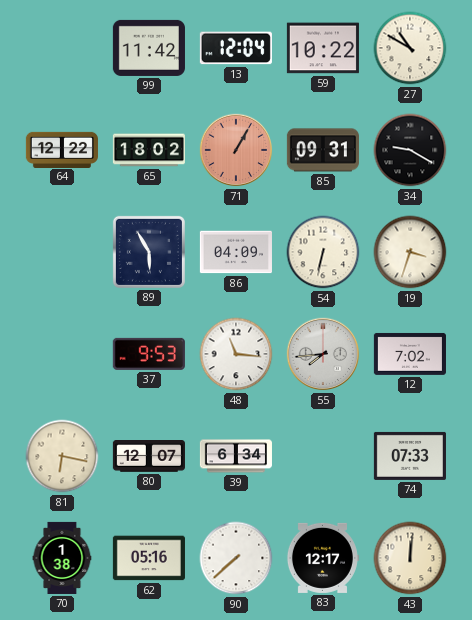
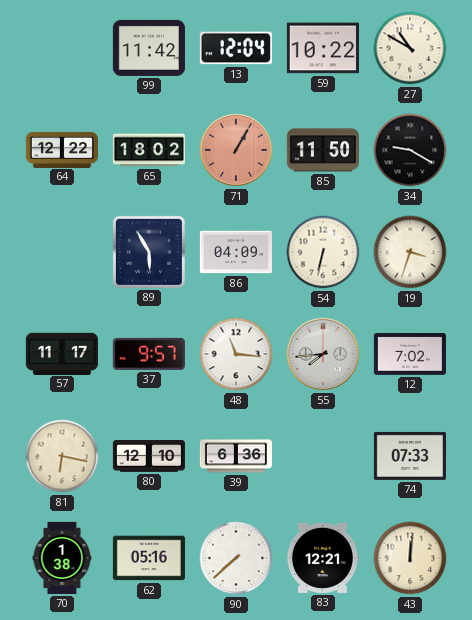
85: 09:31 -> 11:50
57: none -> 11:17
37: 9:53 -> 9:57
80: 12:07 -> 12:10
39: 6:34 -> 6:36
83: 12:17 -> 12:21
